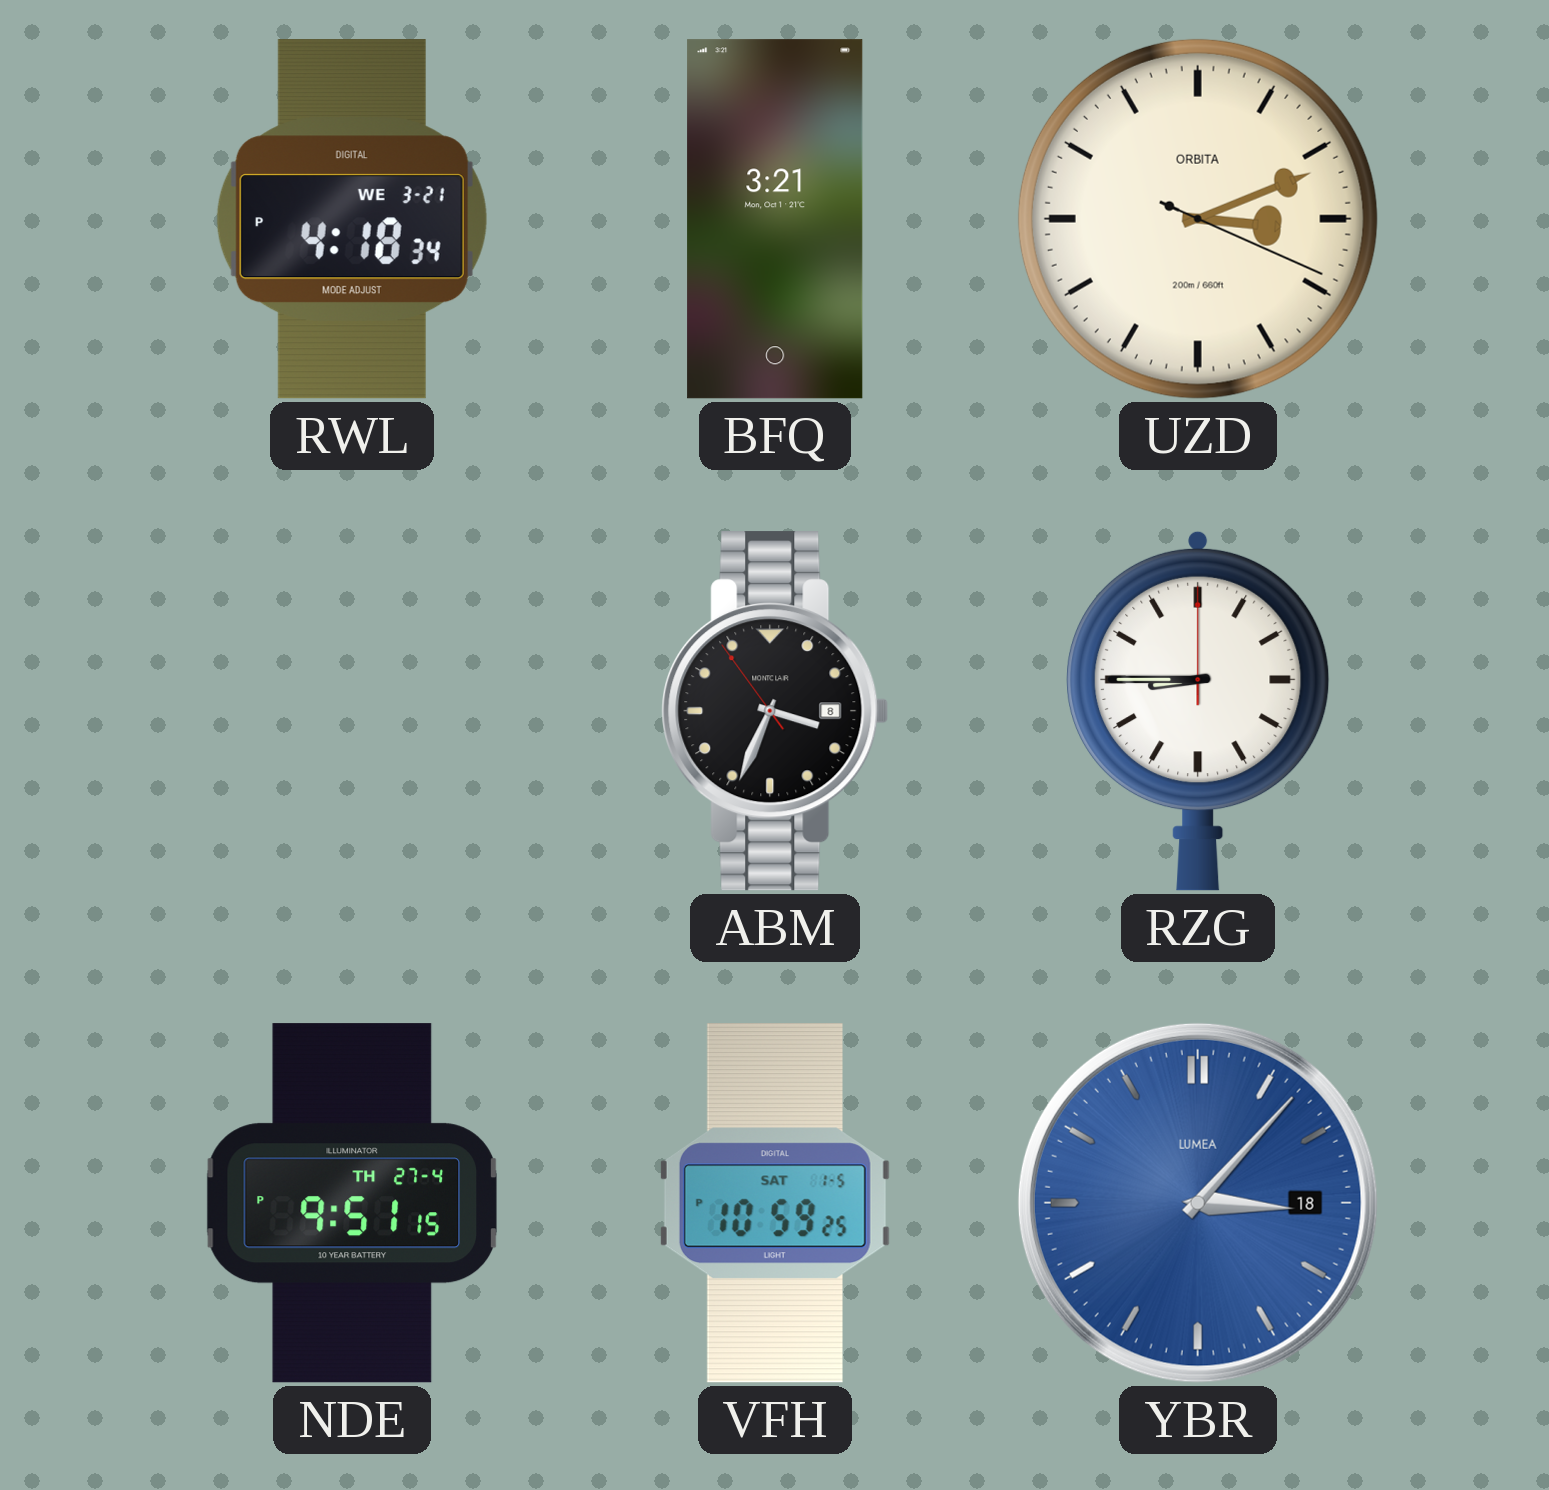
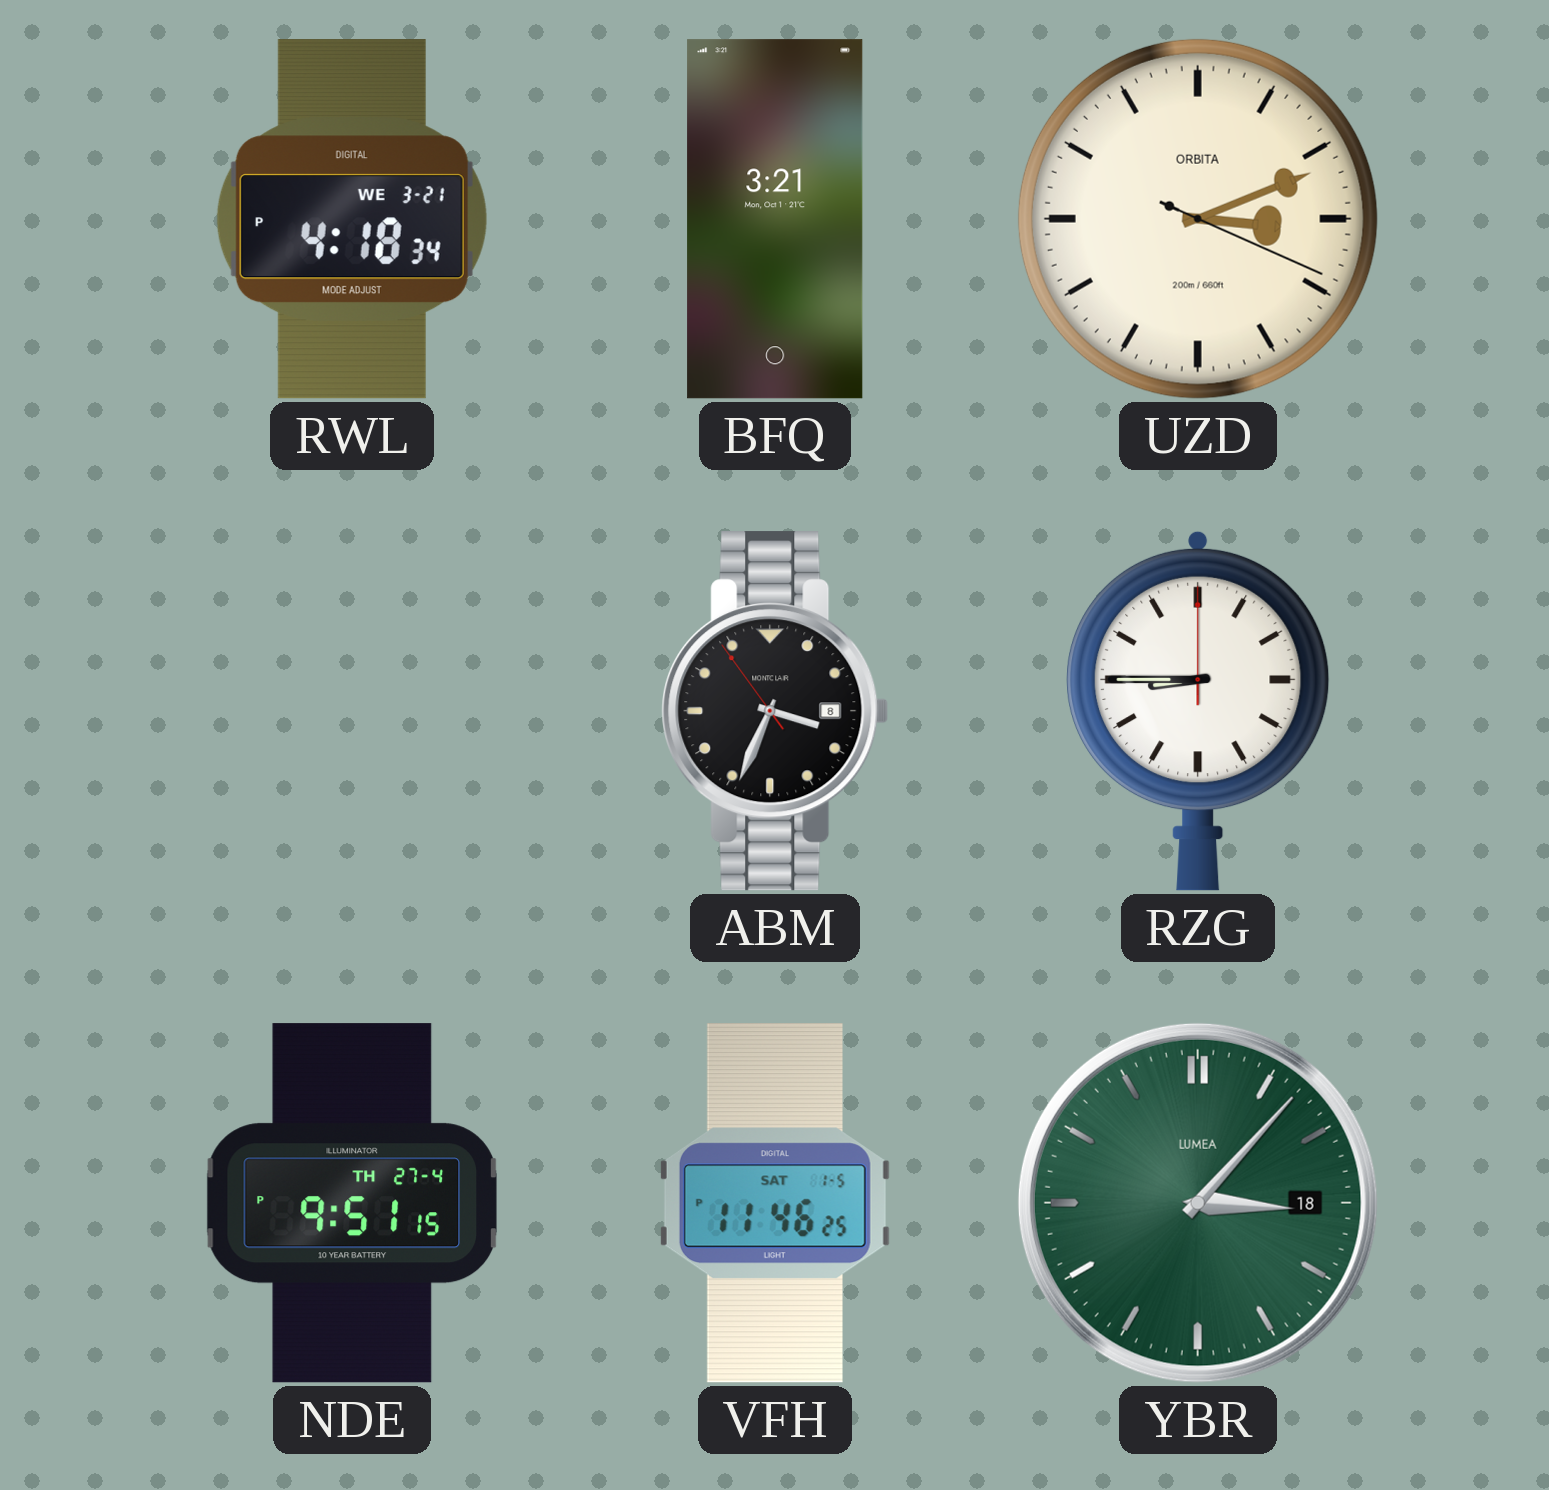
VFH: 10:59 -> 11:46
YBR dial: blue -> green
